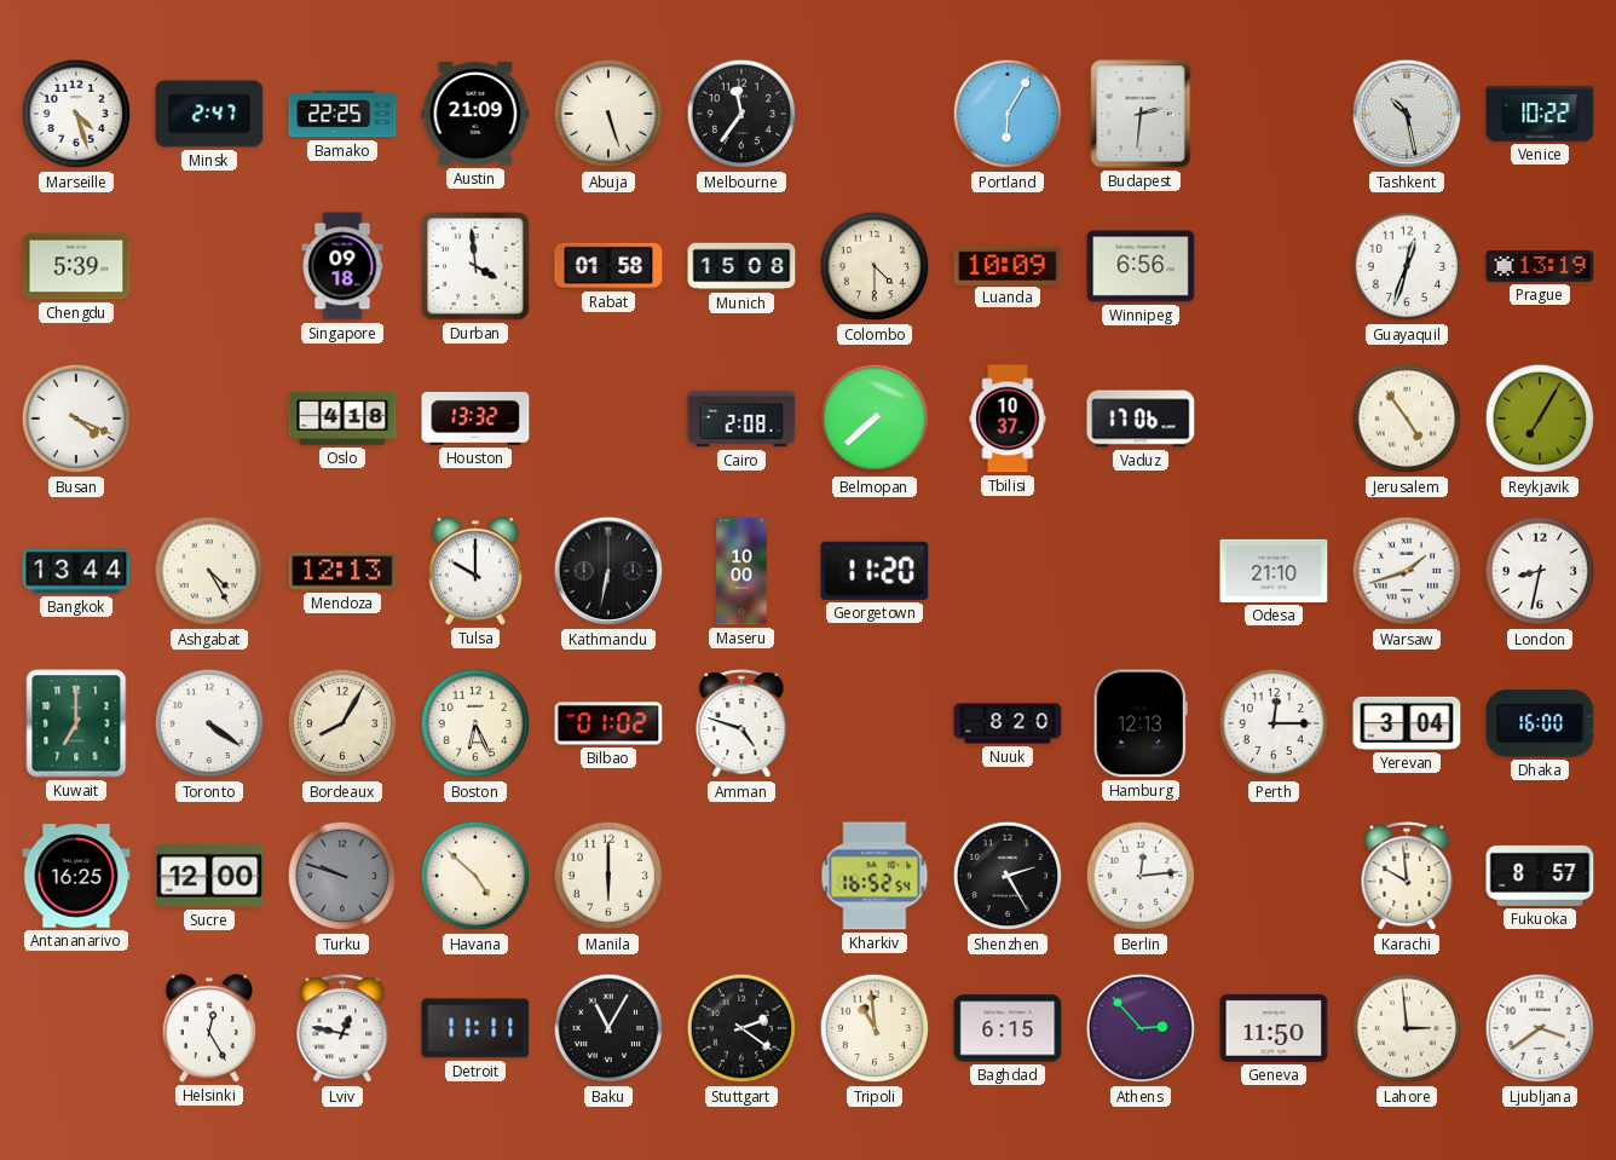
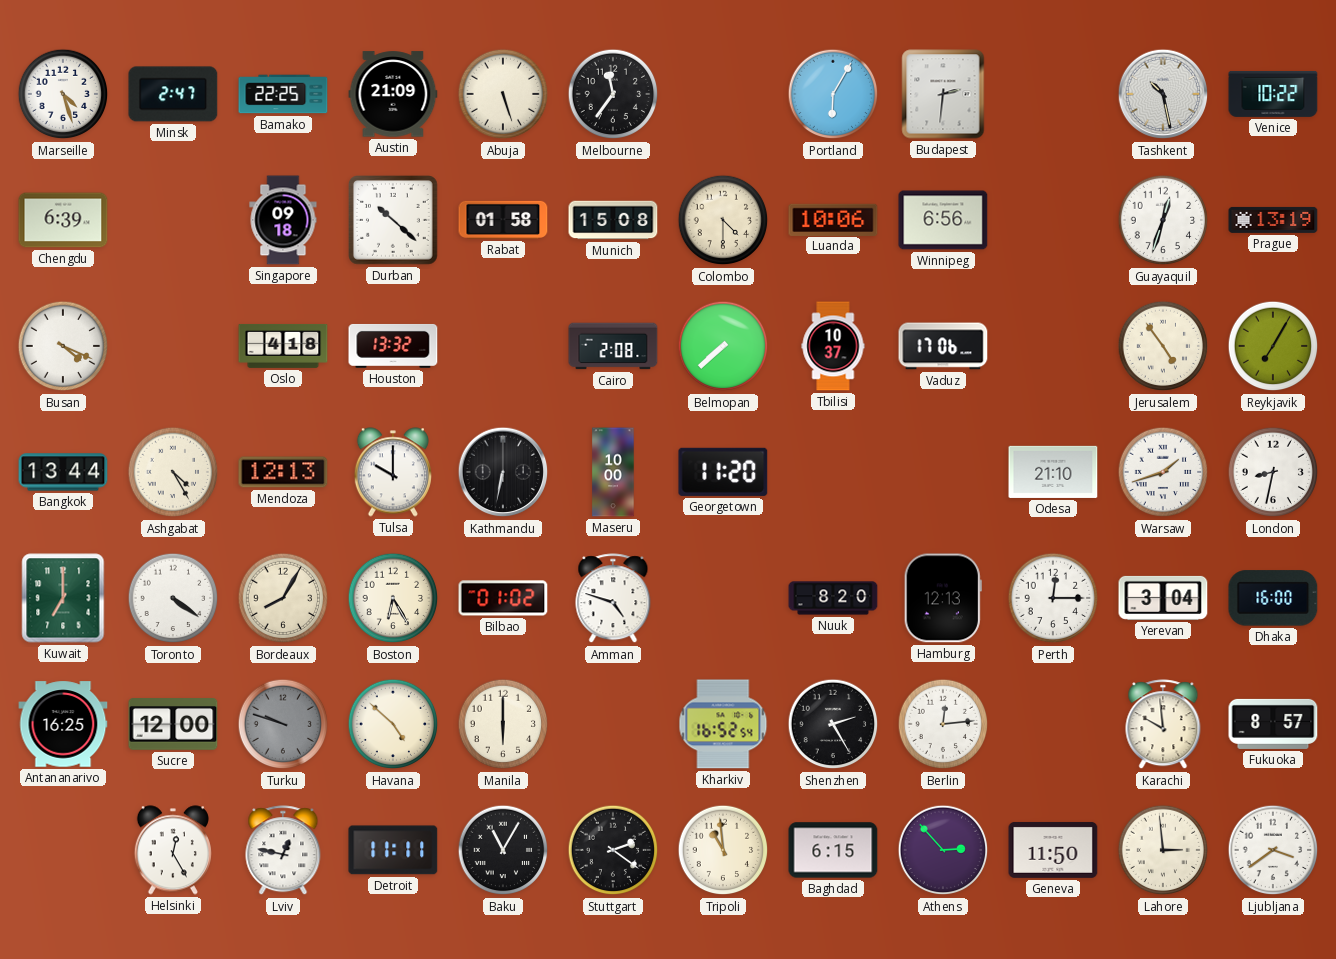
Chengdu: 5:39 -> 6:39
Durban: 3:59 -> 10:22
Luanda: 10:09 -> 10:06
Boston: 6:26 -> 6:25
